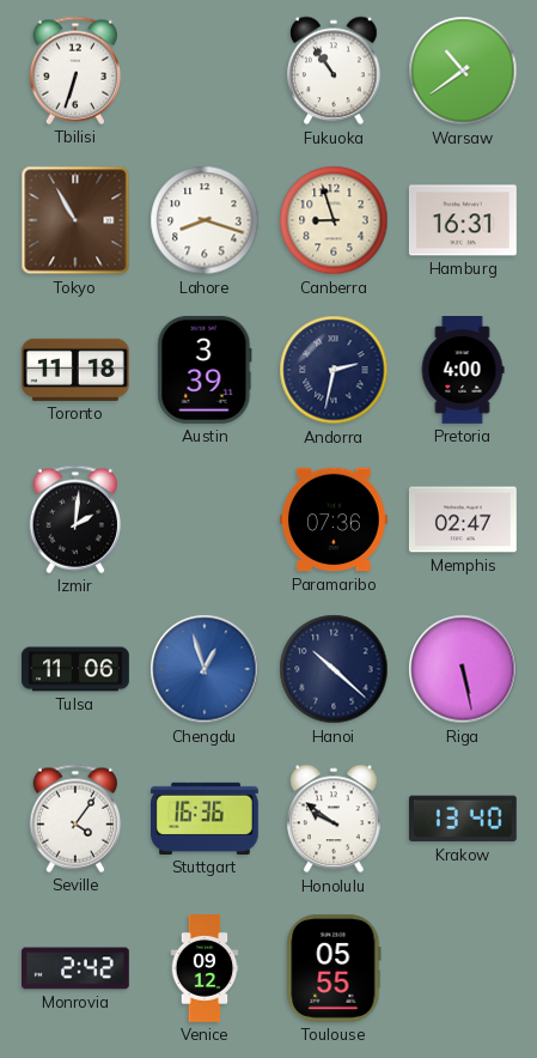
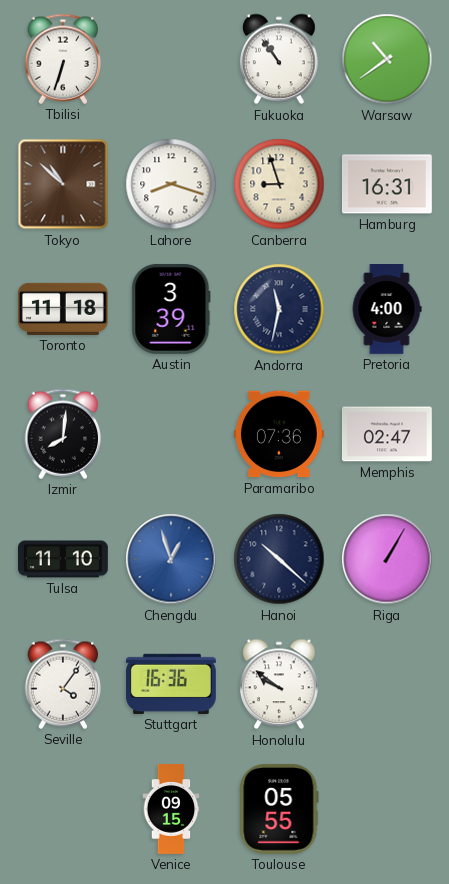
Tokyo: 10:55 -> 10:52
Andorra: 2:32 -> 11:32
Izmir: 2:01 -> 8:01
Tulsa: 11:06 -> 11:10
Riga: 5:28 -> 1:05
Krakow: 13:40 -> none
Monrovia: 2:42 -> none
Venice: 09:12 -> 09:15
